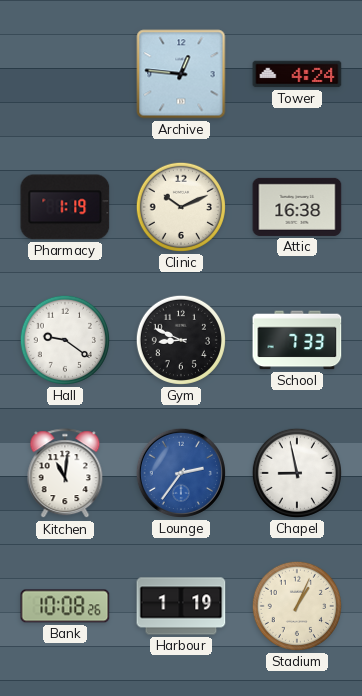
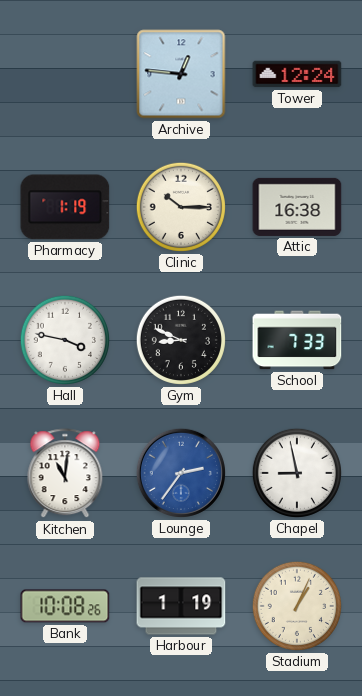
Tower: 4:24 -> 12:24
Clinic: 10:11 -> 10:15
Hall: 9:21 -> 3:47
